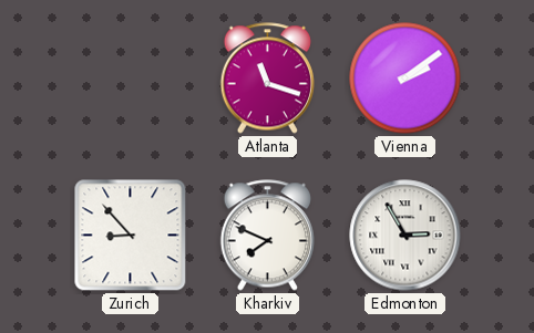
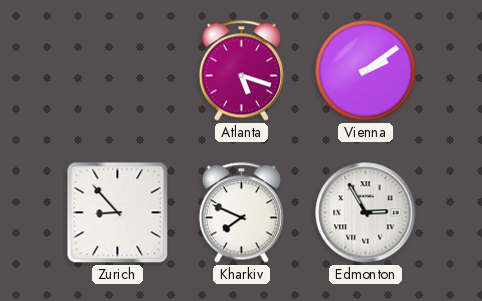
Atlanta: 11:18 -> 5:18
